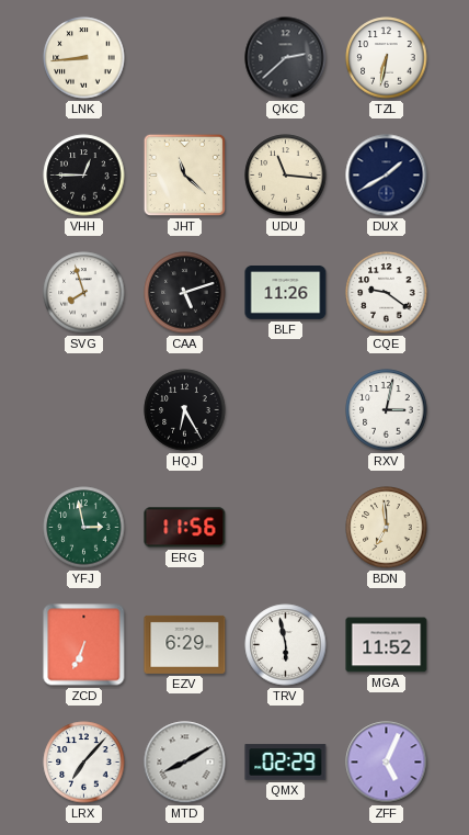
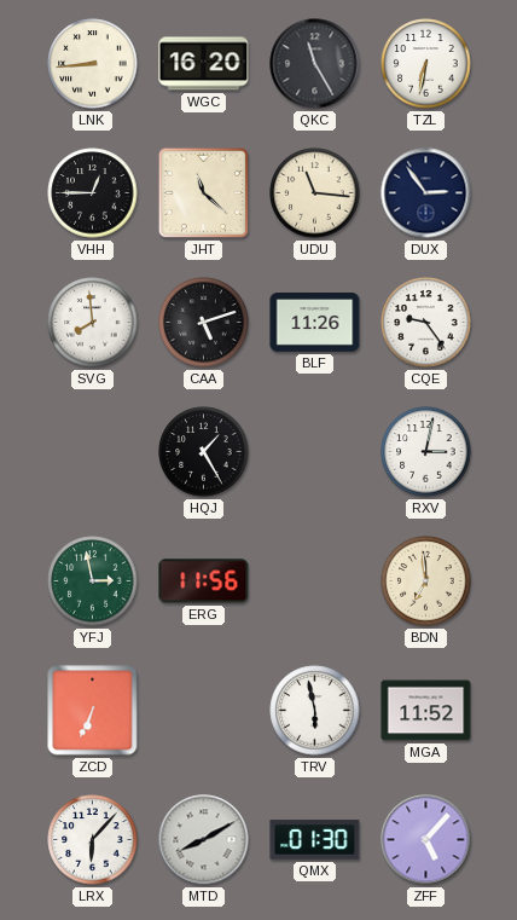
WGC: none -> 16:20
QKC: 2:38 -> 11:25
DUX: 1:40 -> 2:54
SVG: 7:57 -> 7:59
CQE: 9:21 -> 9:24
HQJ: 6:25 -> 1:25
EZV: 6:29 -> none
LRX: 7:07 -> 6:07
QMX: 02:29 -> 01:30
ZFF: 5:04 -> 5:07
